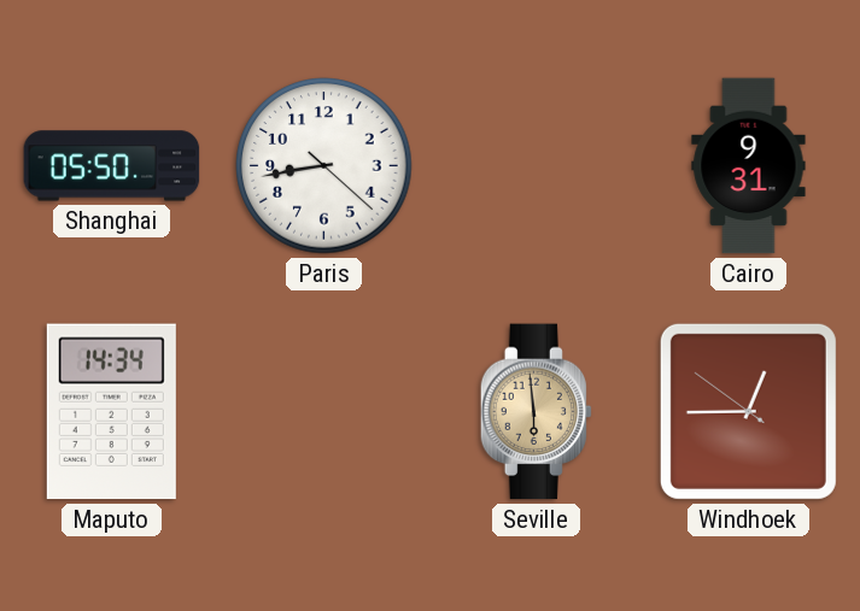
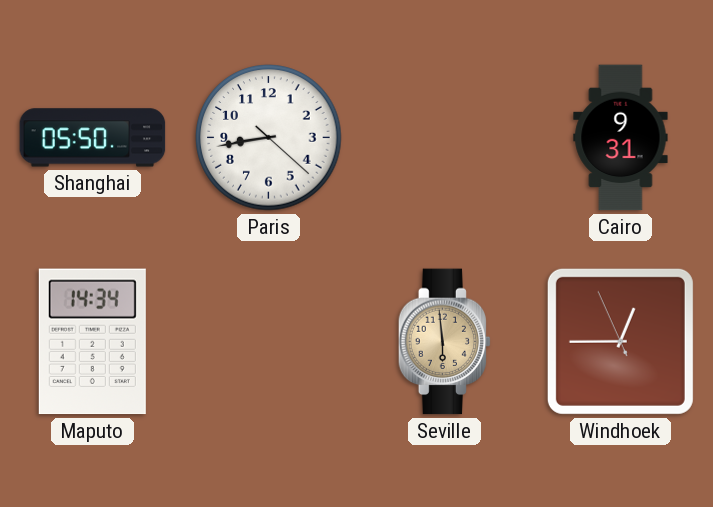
Windhoek: 12:44:51 -> 12:44:56
